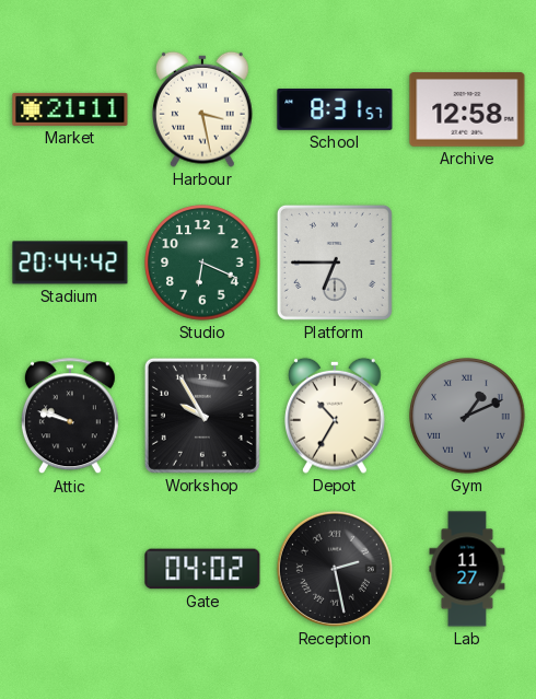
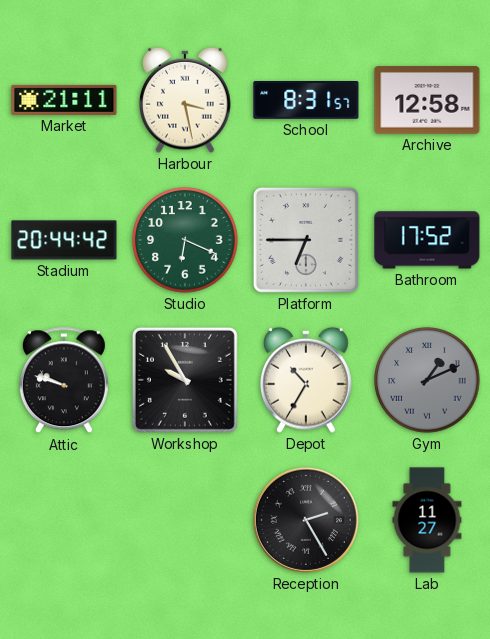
Bathroom: none -> 17:52
Gate: 04:02 -> none
Reception: 2:28 -> 2:25
